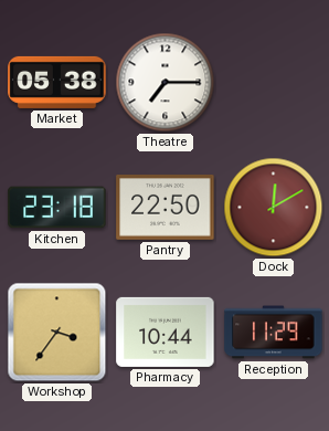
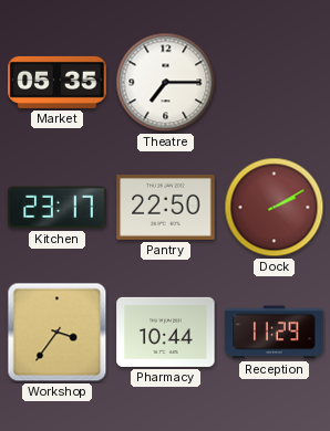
Market: 05:38 -> 05:35
Kitchen: 23:18 -> 23:17
Dock: 12:10 -> 2:10
